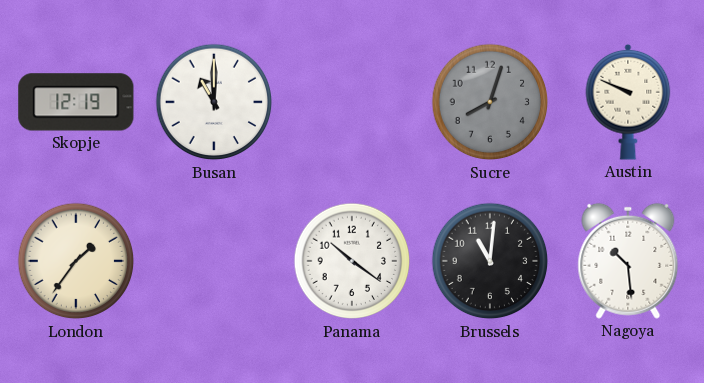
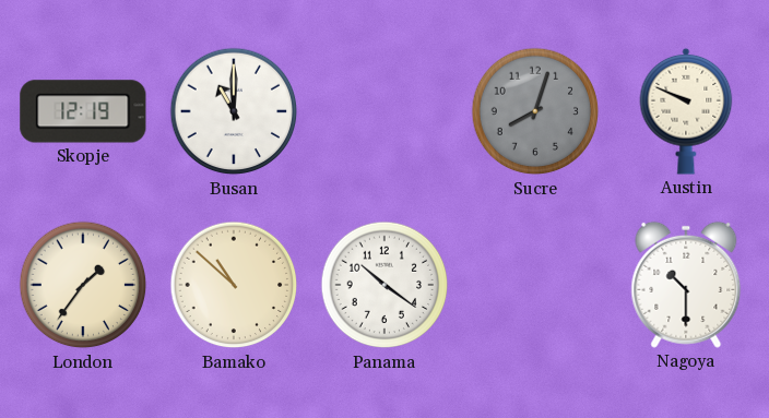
Bamako: none -> 10:52
Brussels: 11:01 -> none
Nagoya: 10:29 -> 10:30
